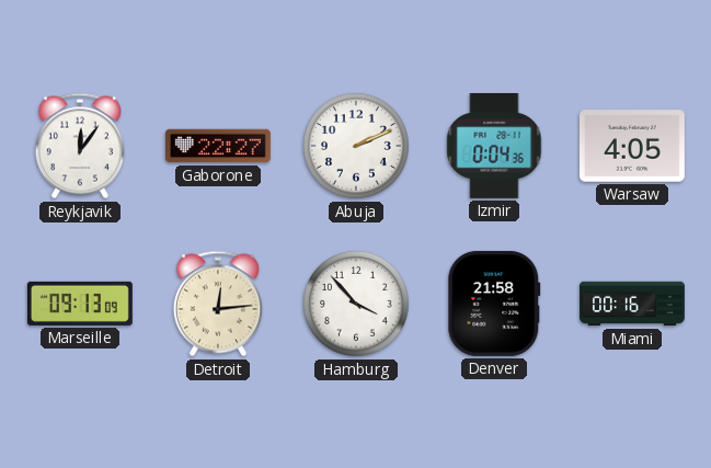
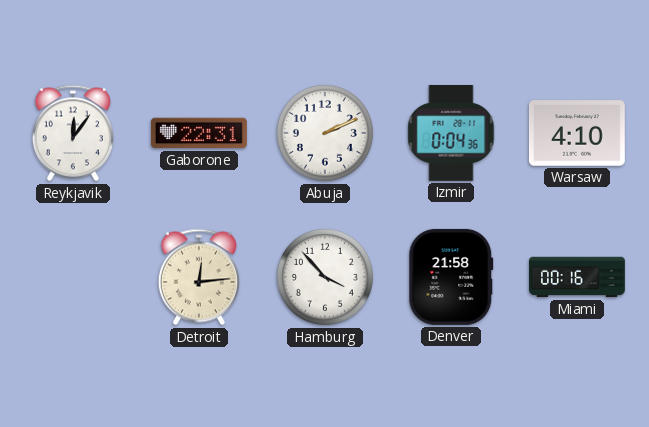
Gaborone: 22:27 -> 22:31
Warsaw: 4:05 -> 4:10
Marseille: 09:13 -> none
